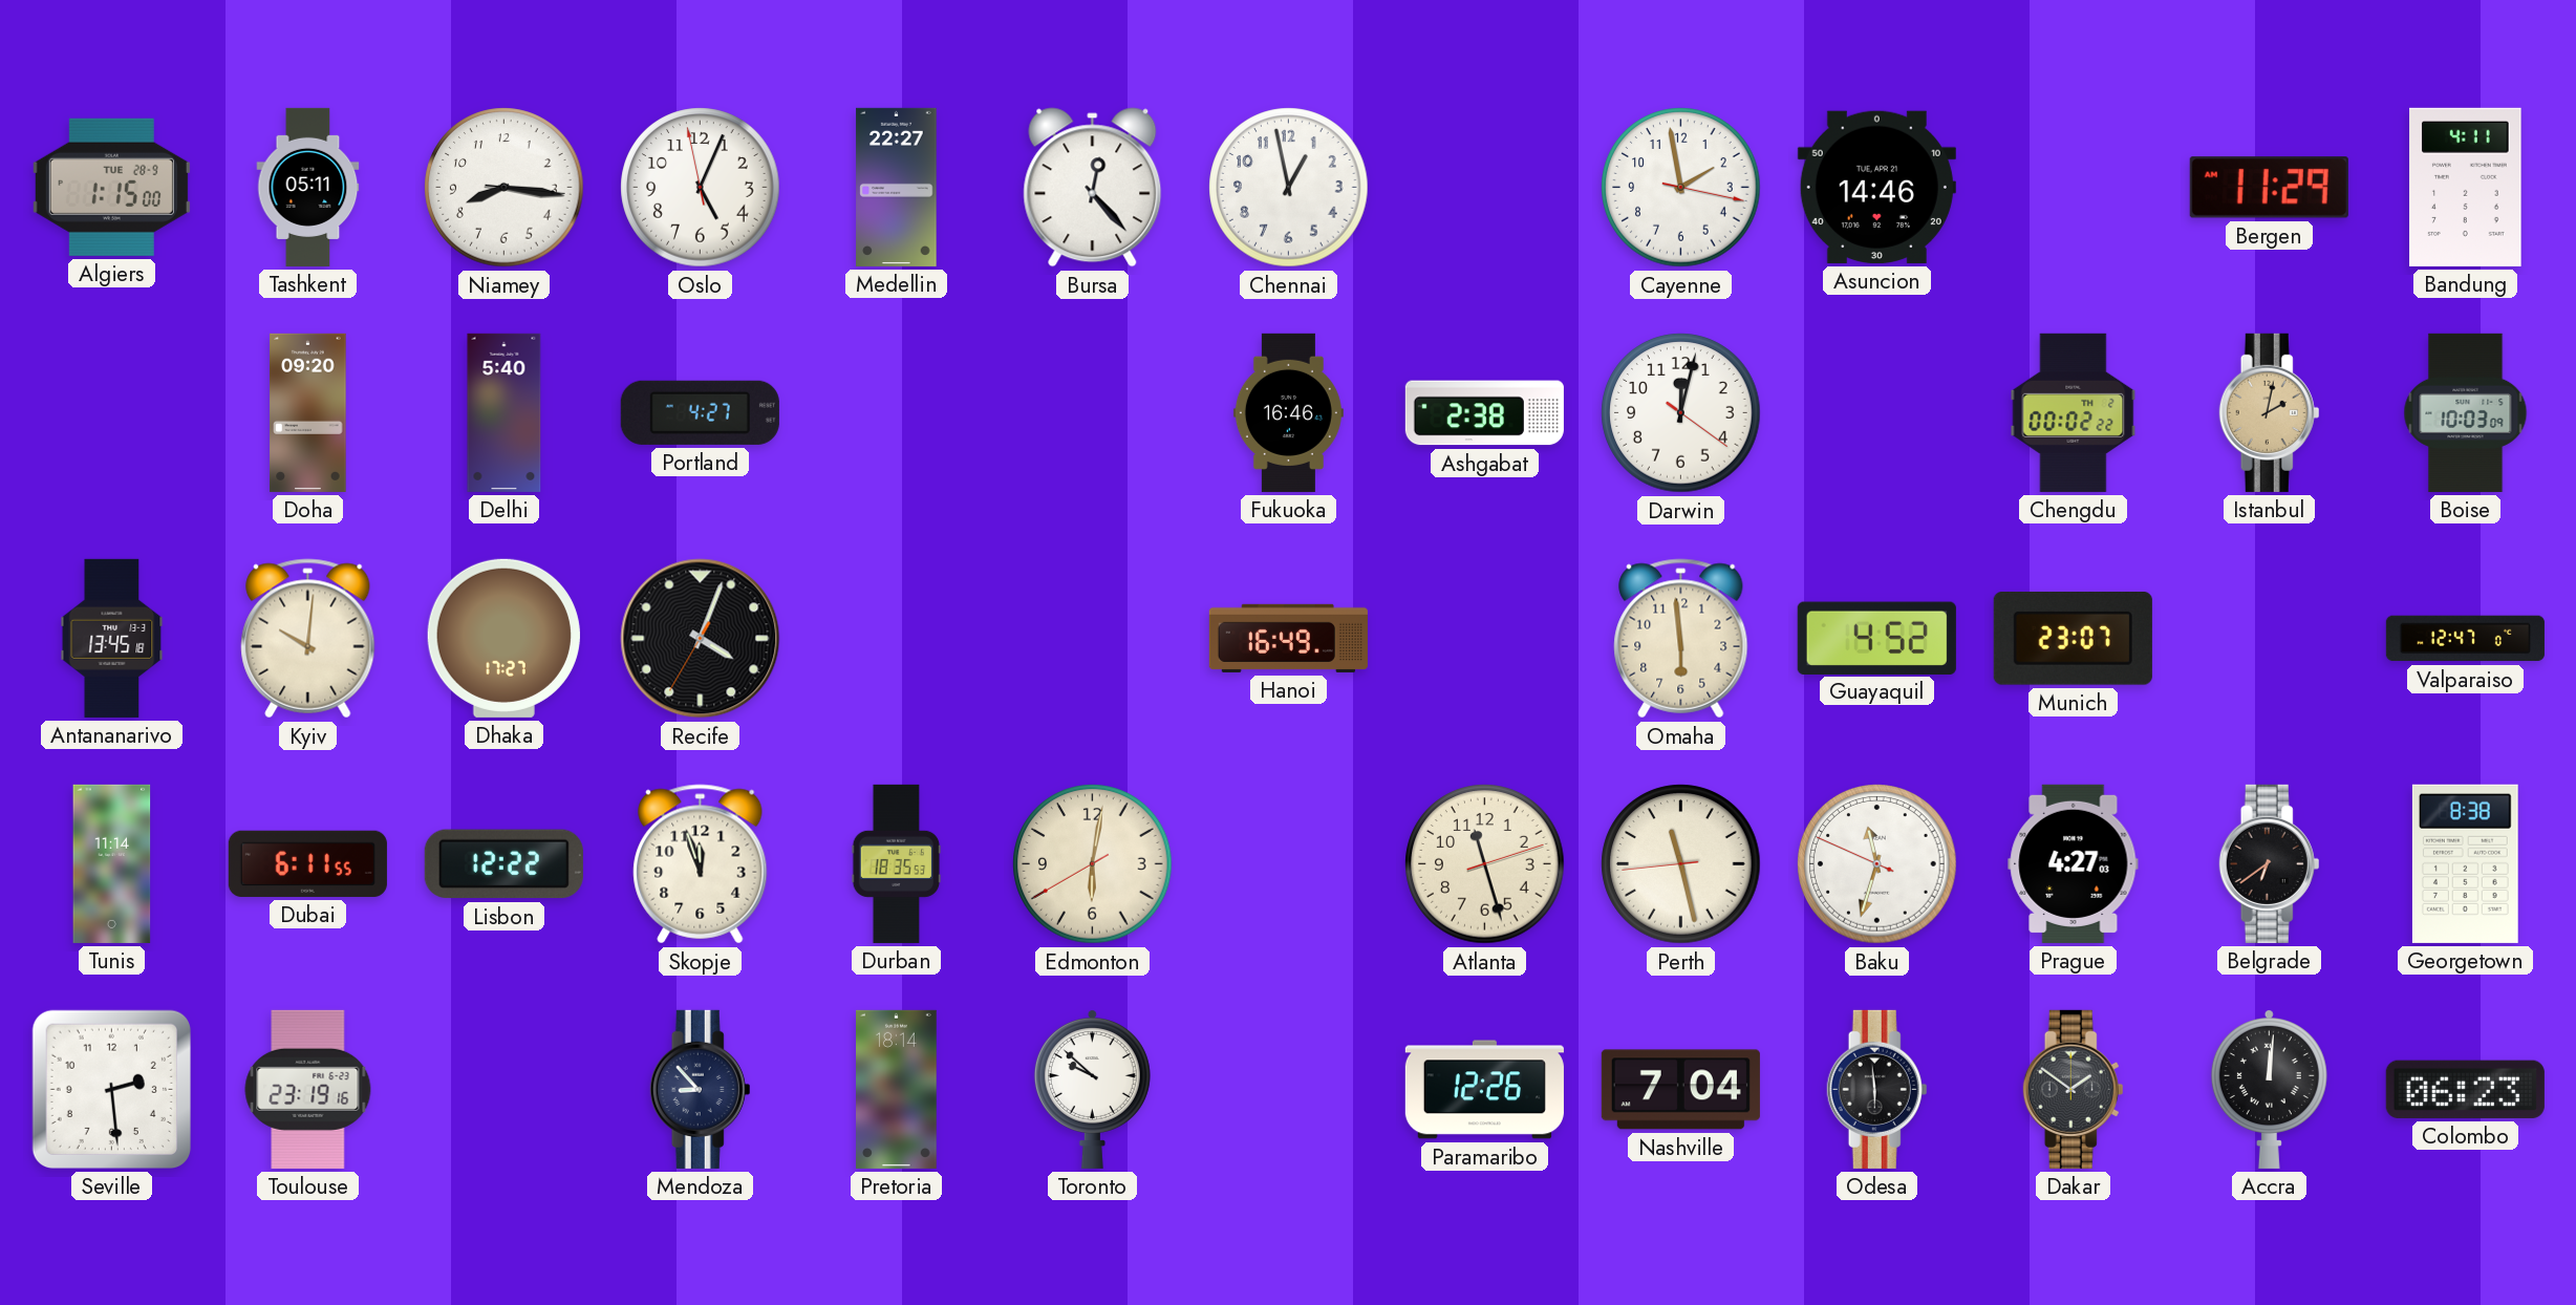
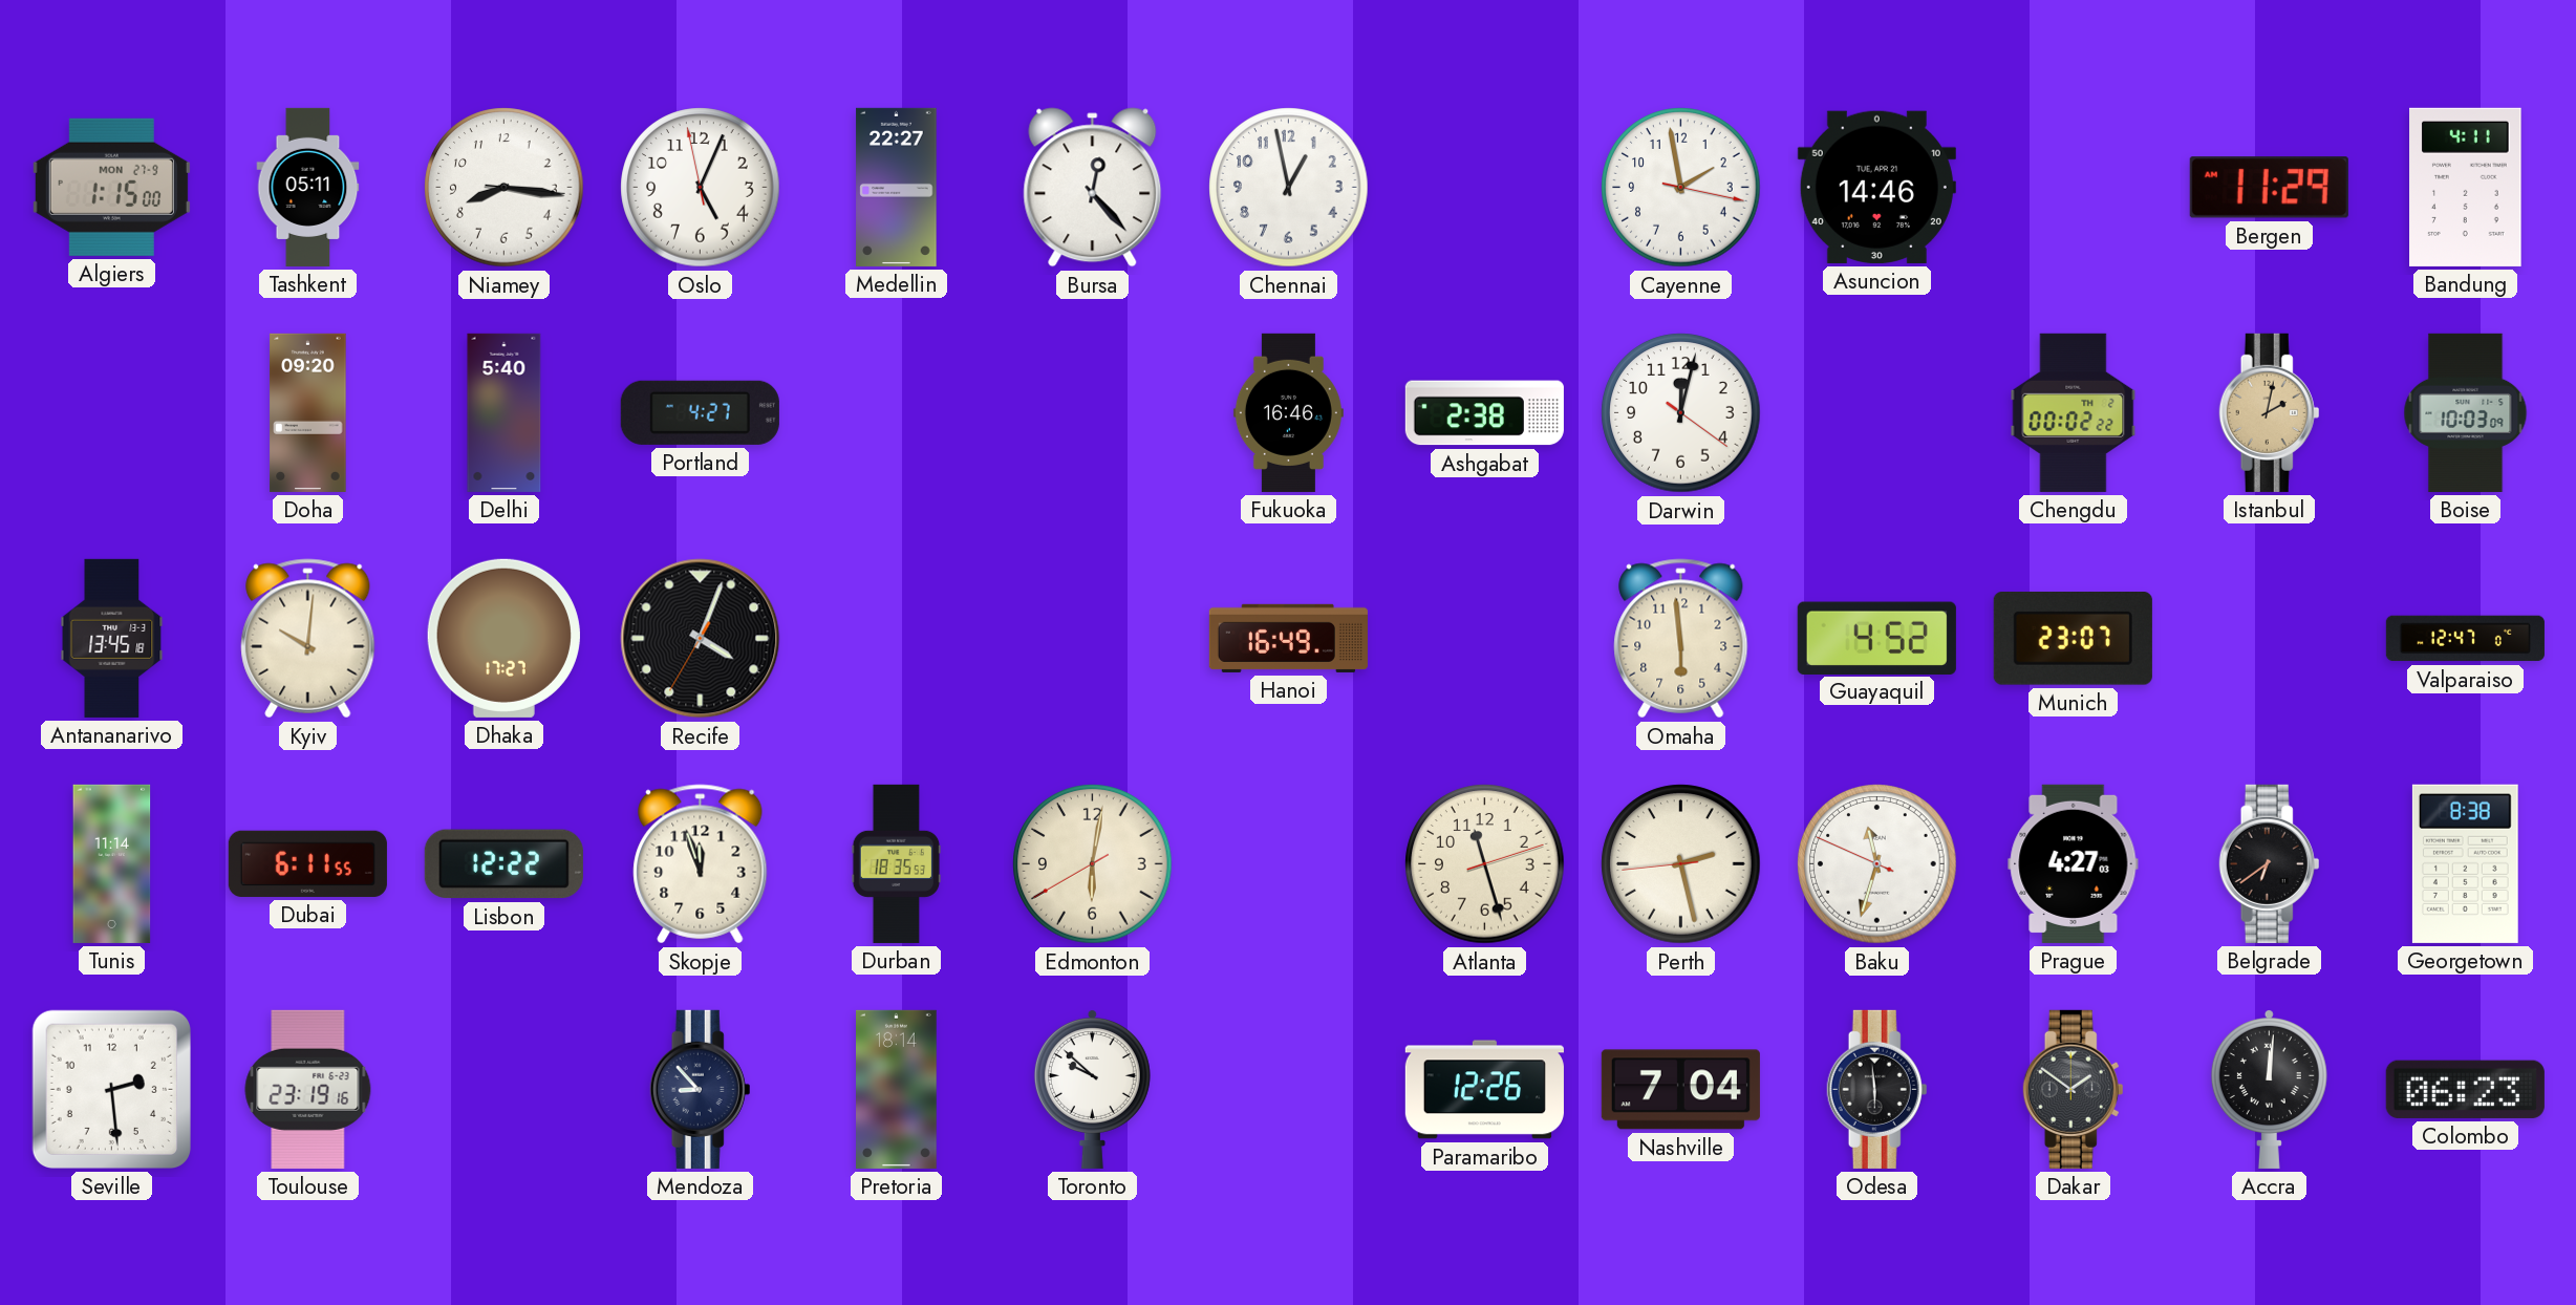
Algiers date: TUE 28-9 -> MON 27-9
Perth: 11:27 -> 2:27
